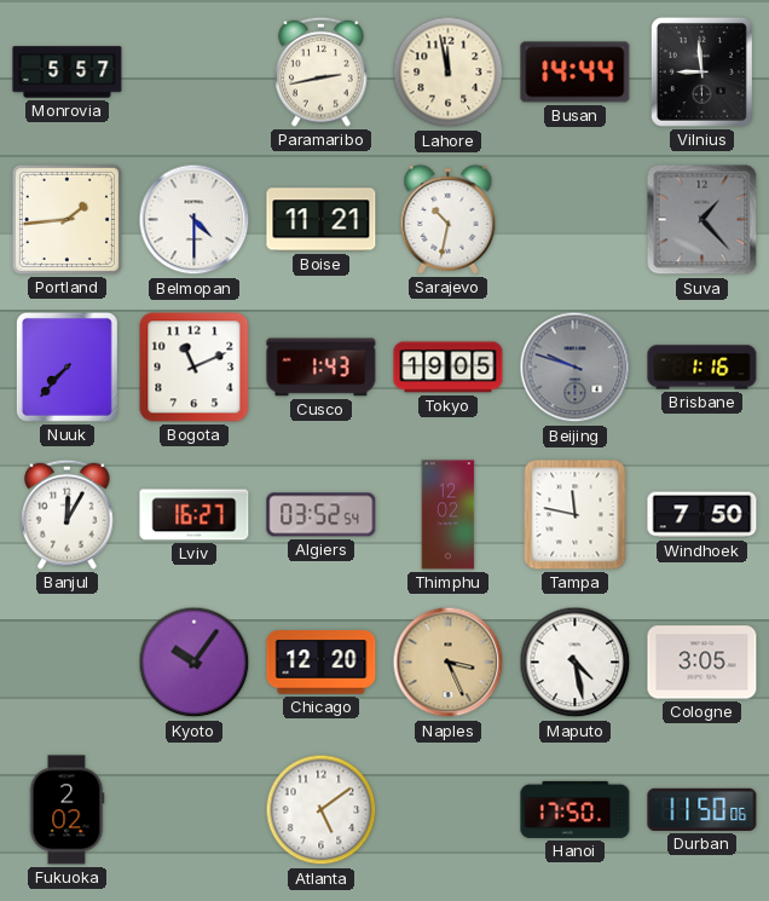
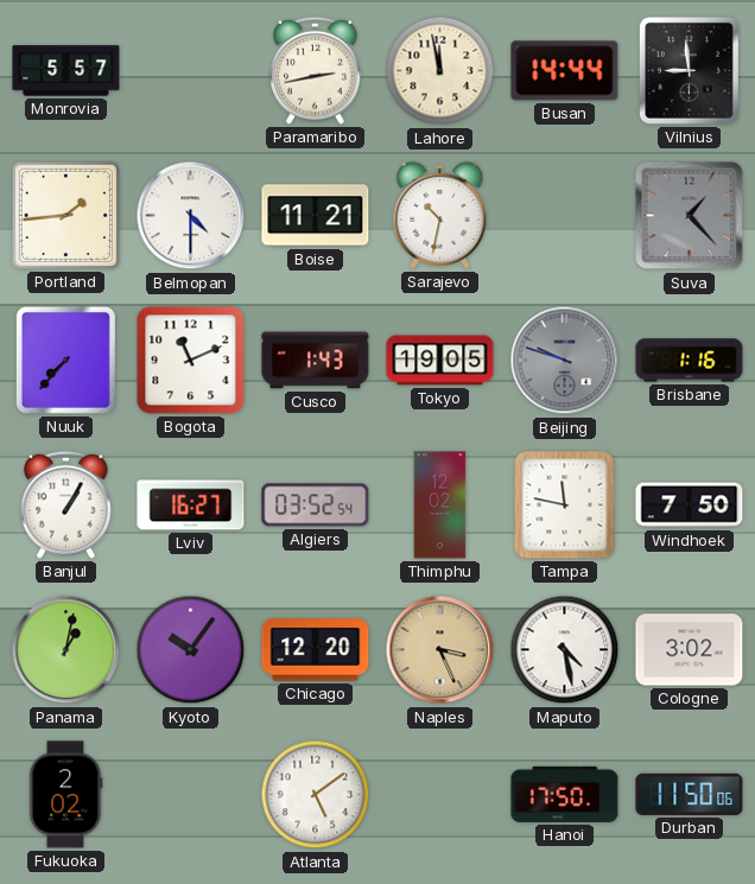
Banjul: 12:05 -> 1:05
Panama: none -> 1:02
Cologne: 3:05 -> 3:02
